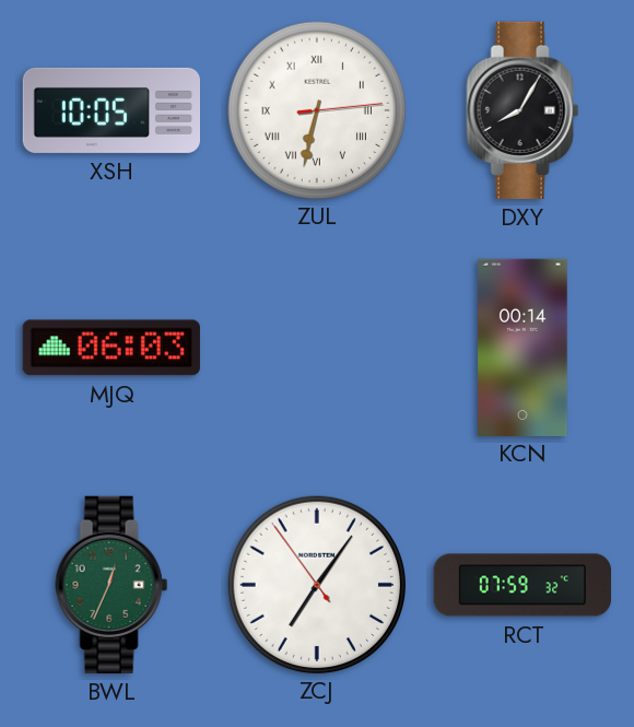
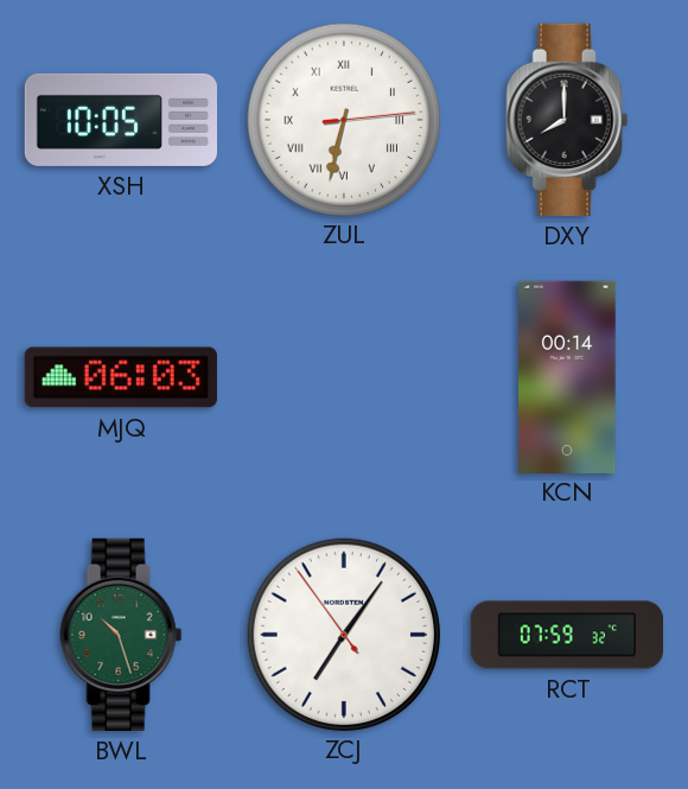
DXY: 8:05 -> 8:00
BWL: 12:34 -> 10:27
